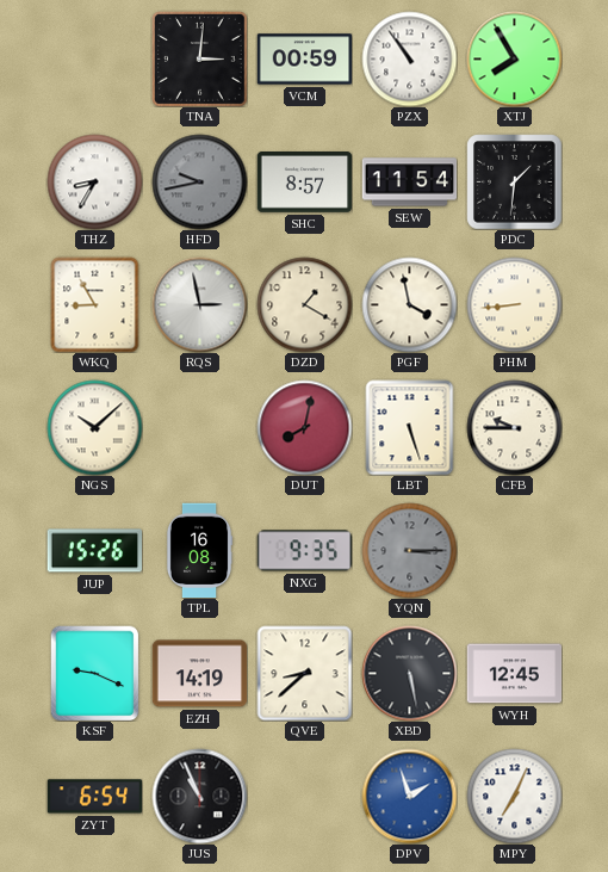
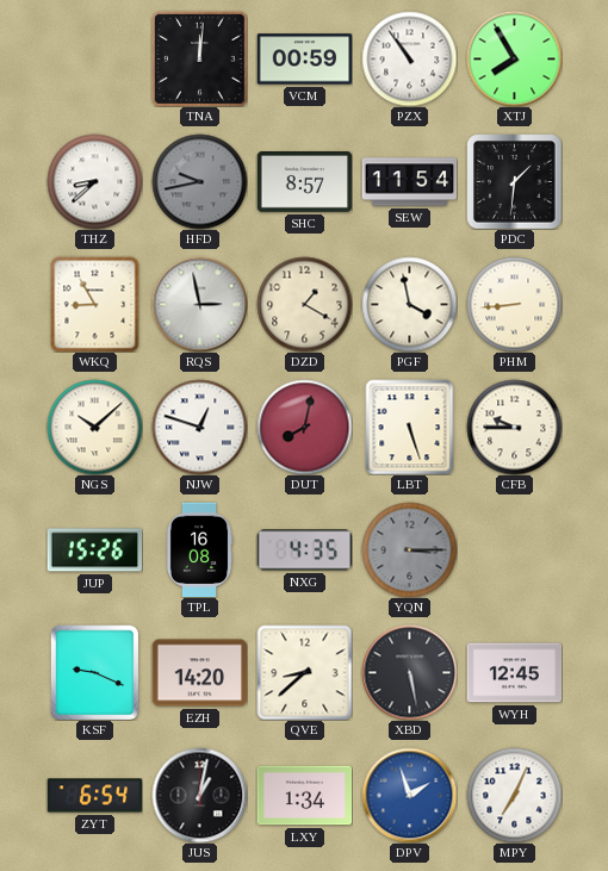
TNA: 3:01 -> 12:01
THZ: 8:35 -> 8:38
NJW: none -> 12:48
NXG: 9:35 -> 4:35
EZH: 14:19 -> 14:20
JUS: 10:56 -> 1:02
LXY: none -> 1:34
